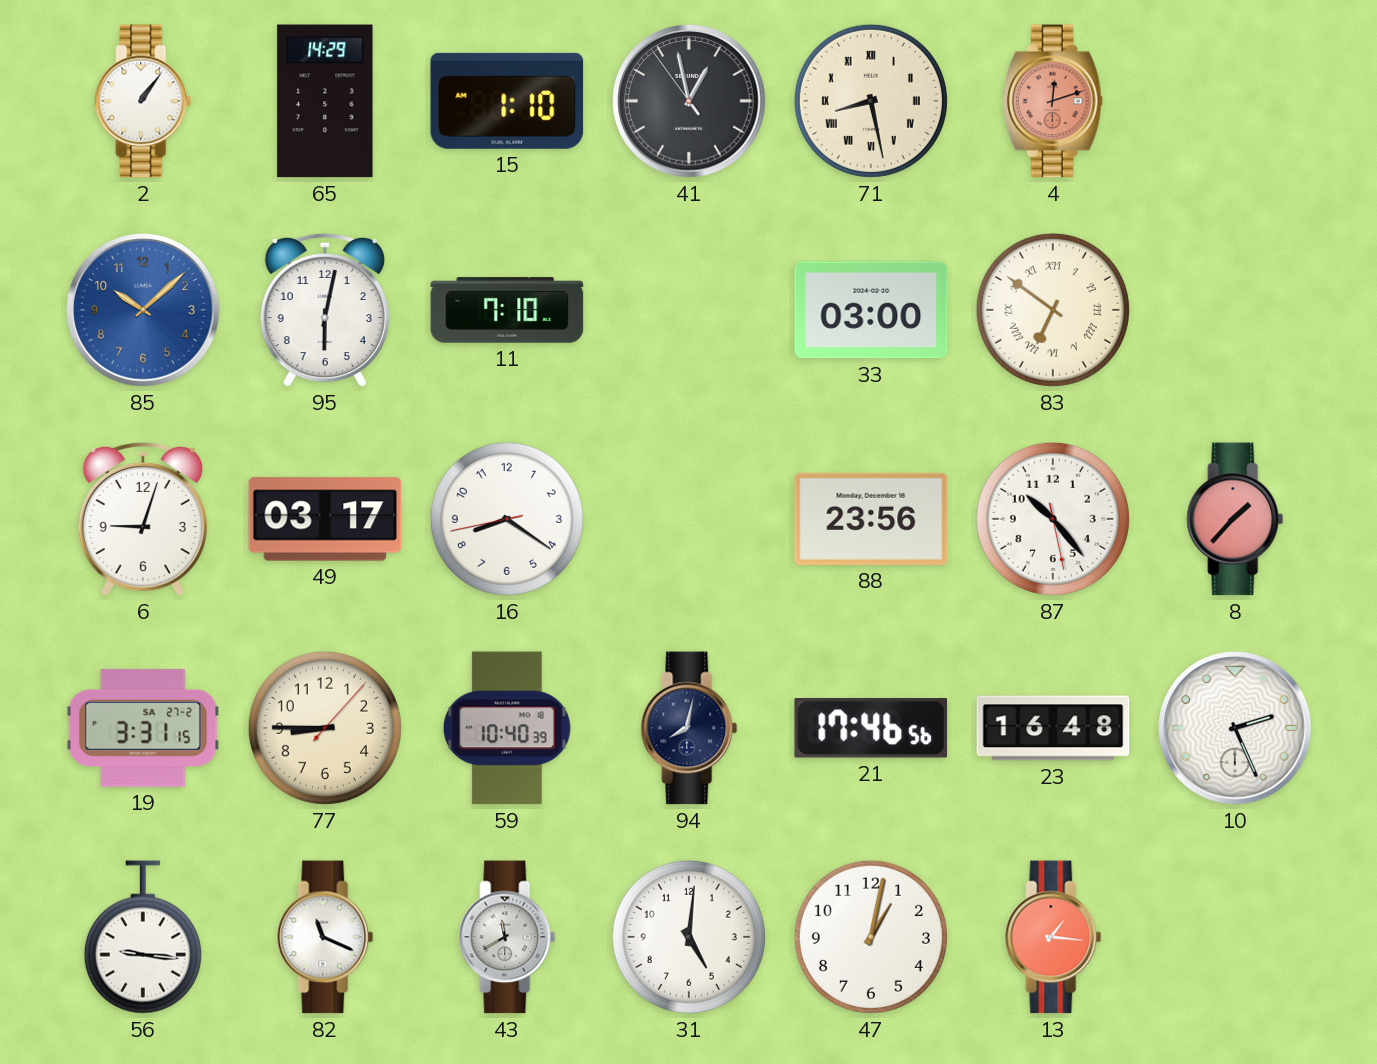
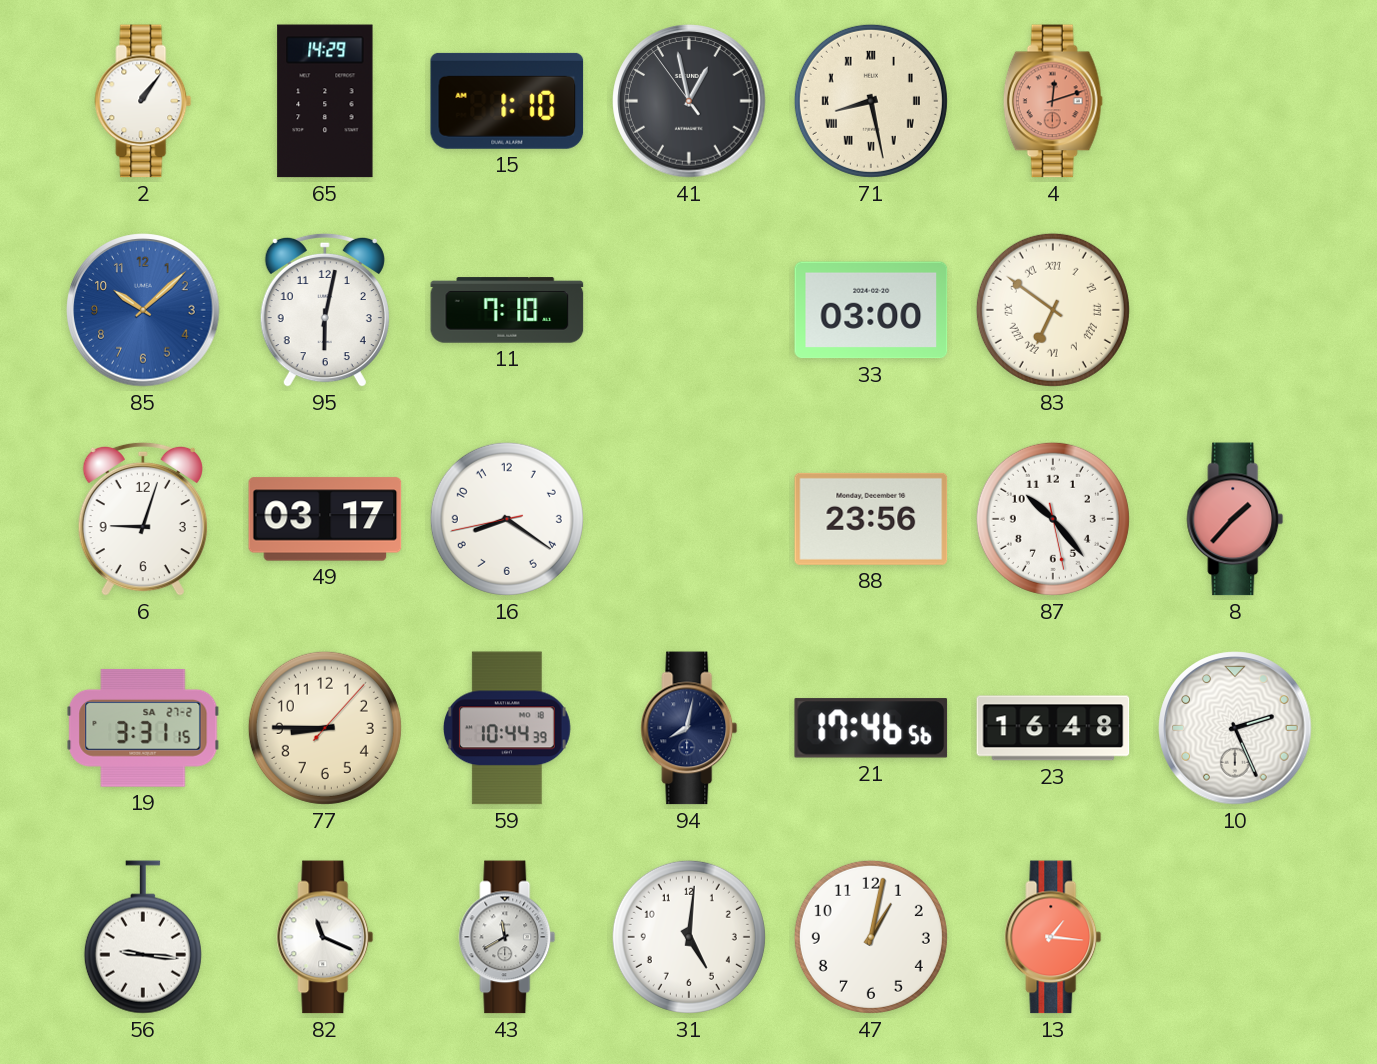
59: 10:40 -> 10:44
